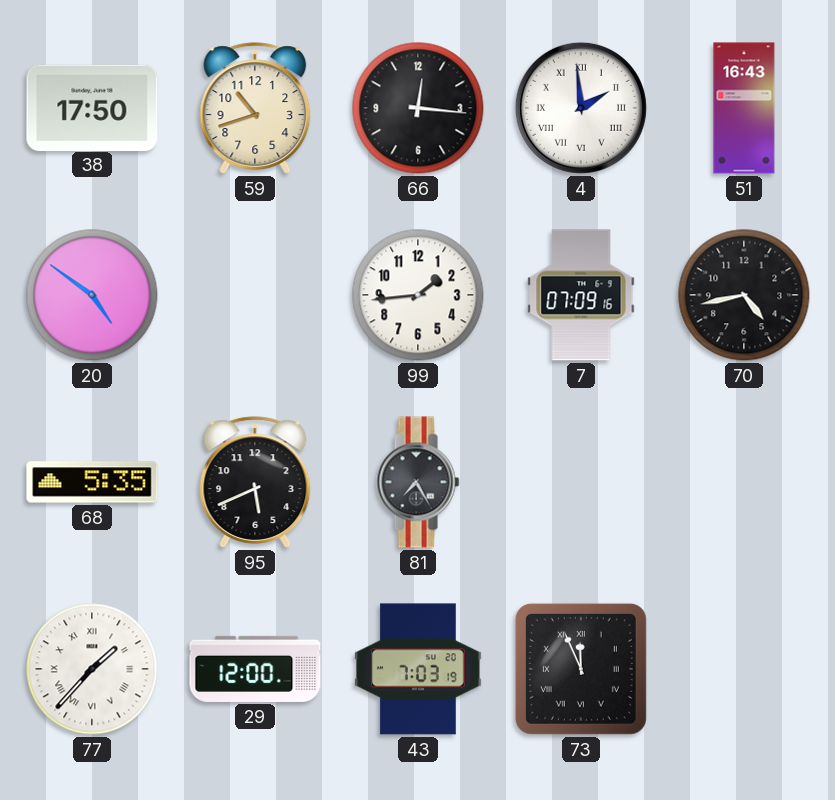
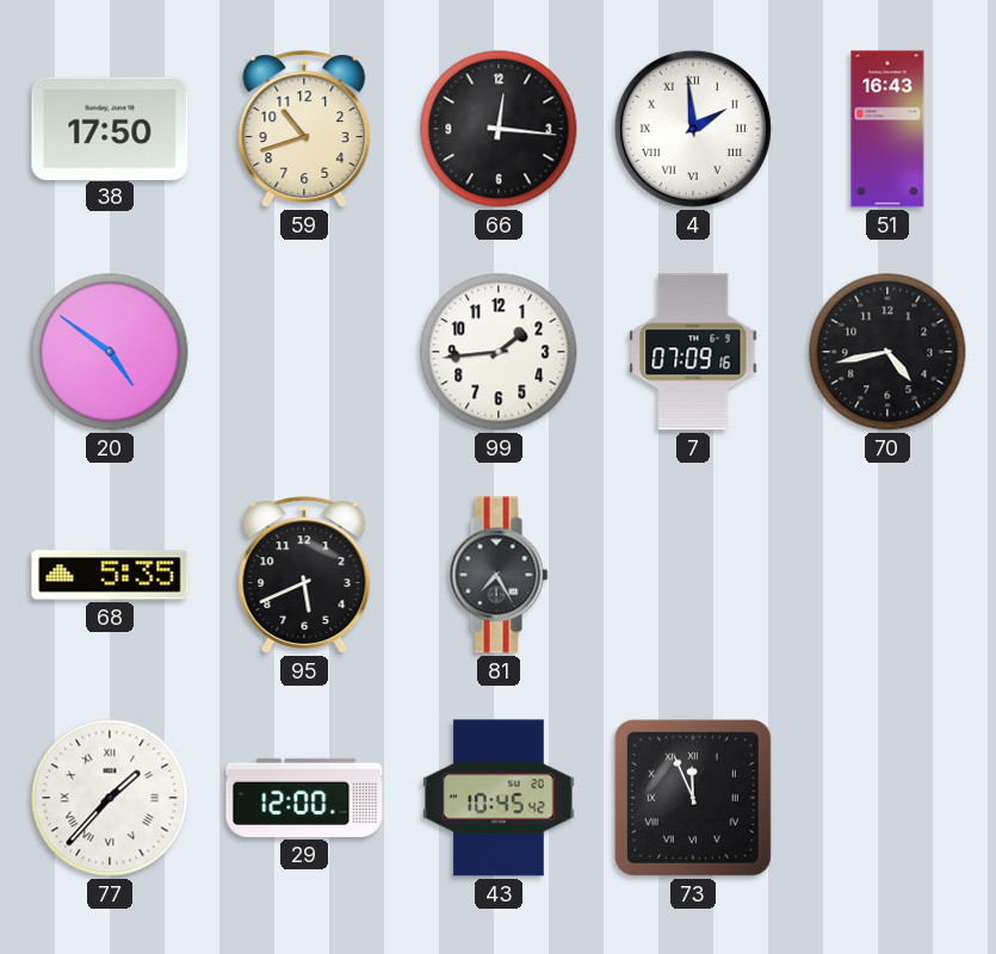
43: 7:03 -> 10:45
